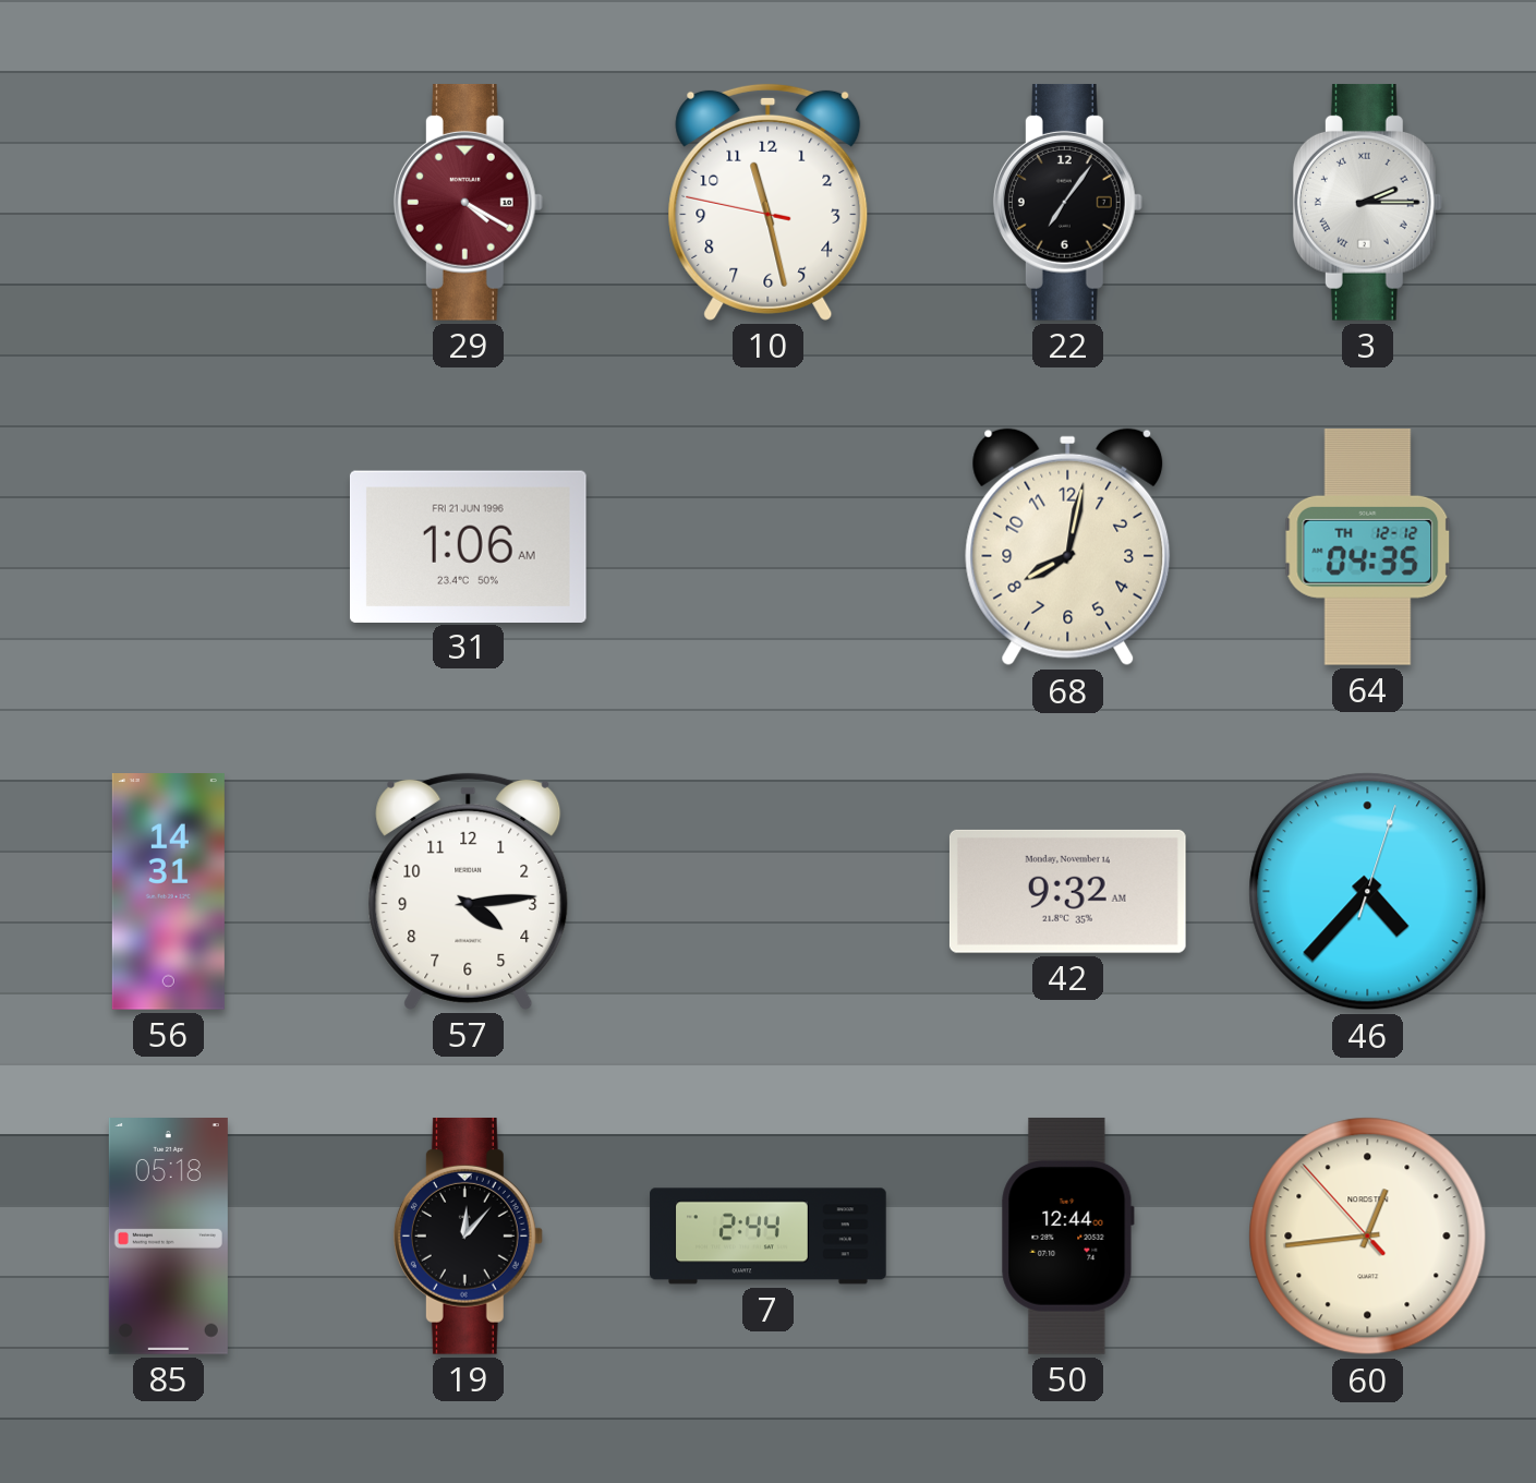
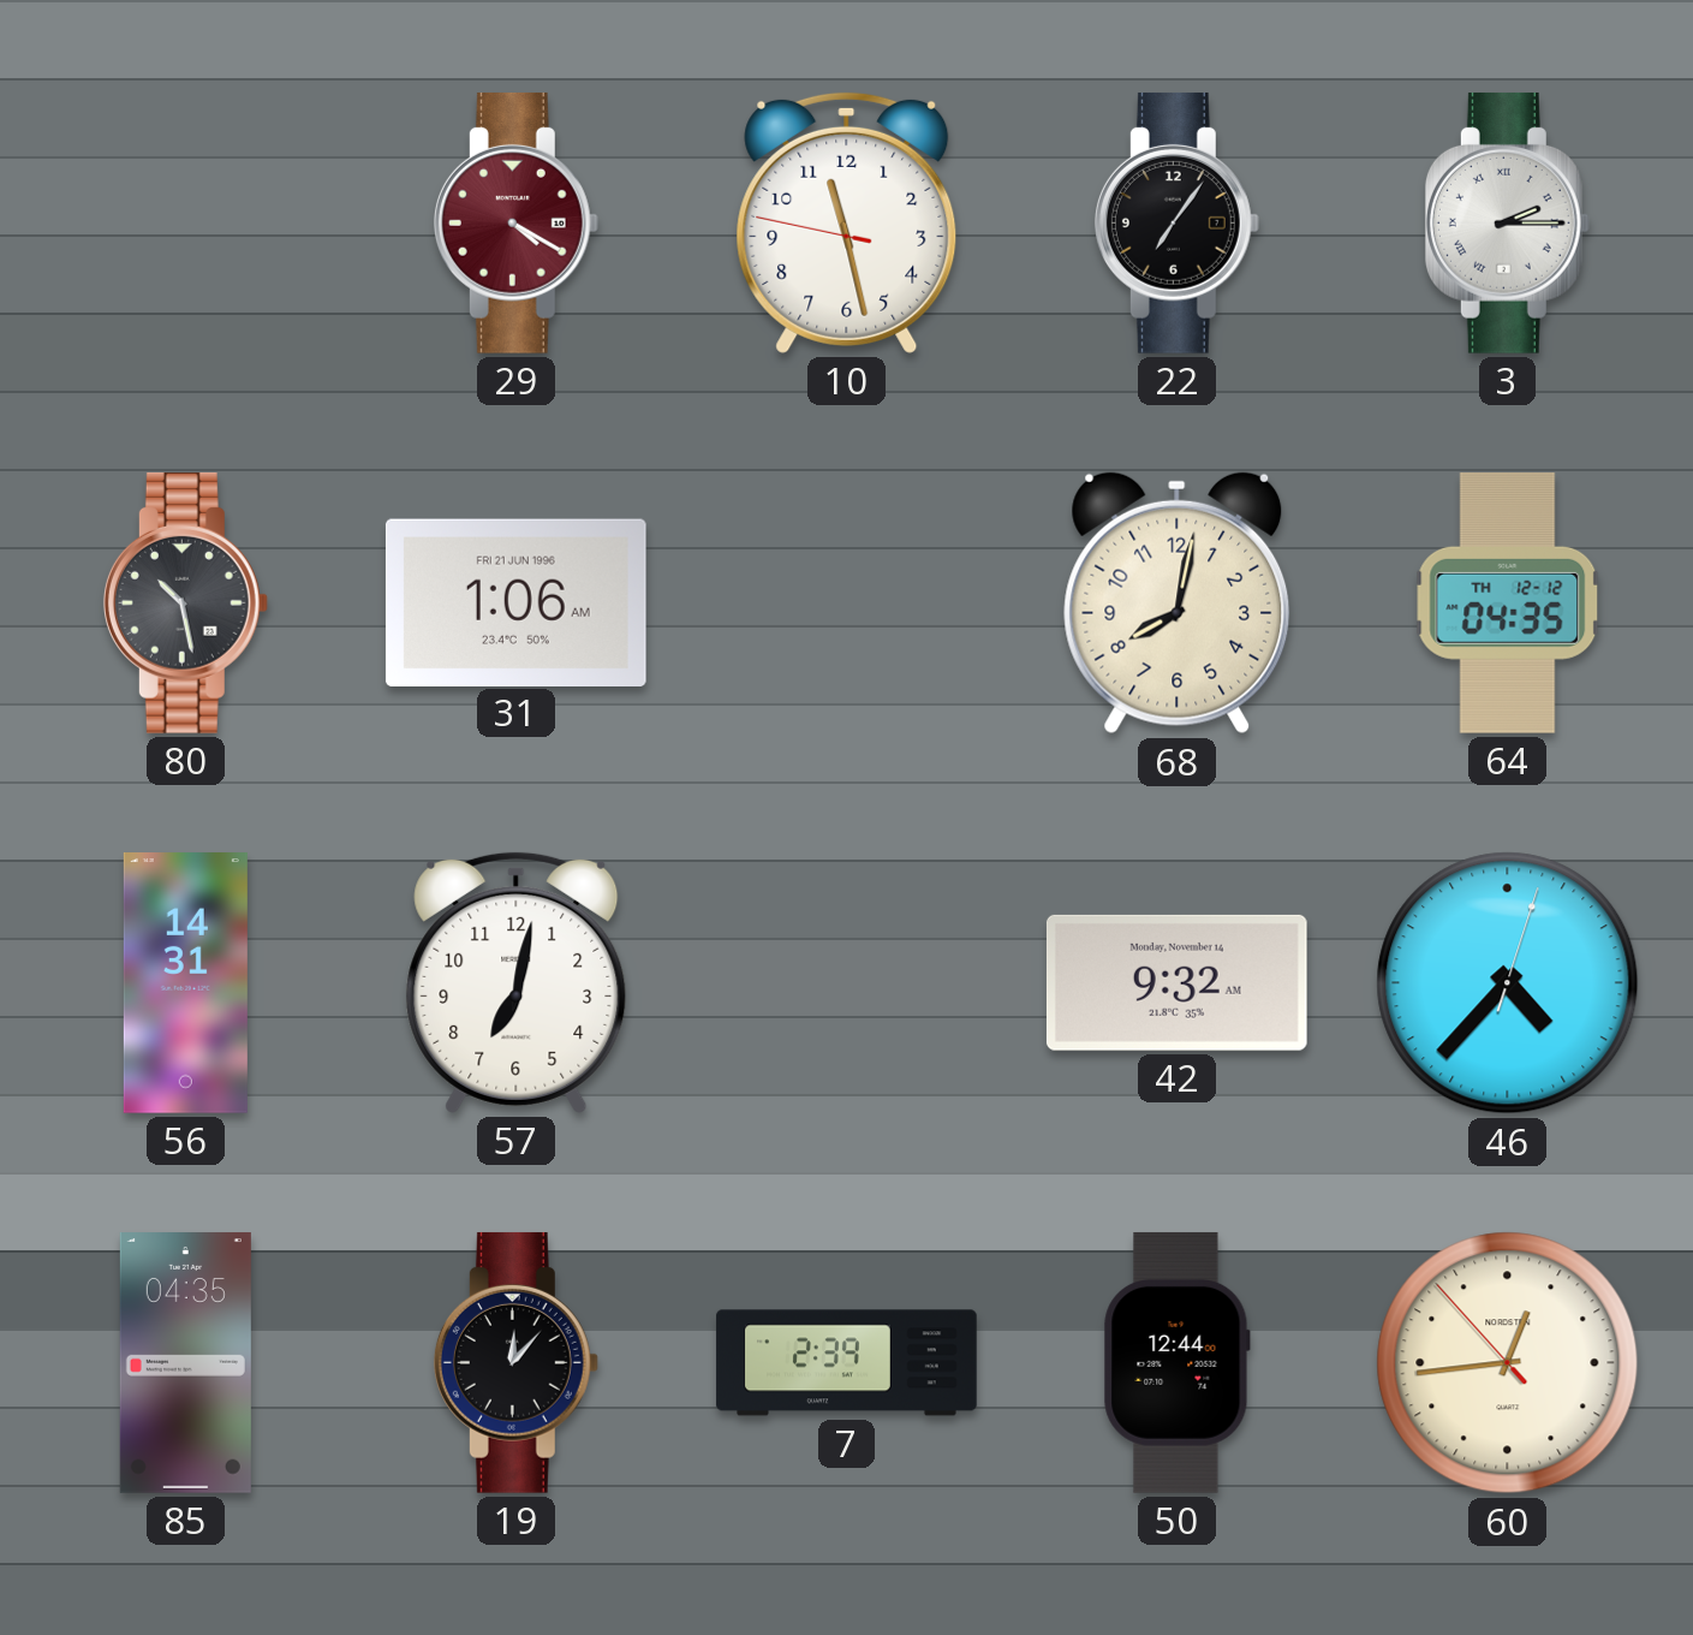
80: none -> 10:28
57: 4:14 -> 7:02
85: 05:18 -> 04:35
7: 2:44 -> 2:39
